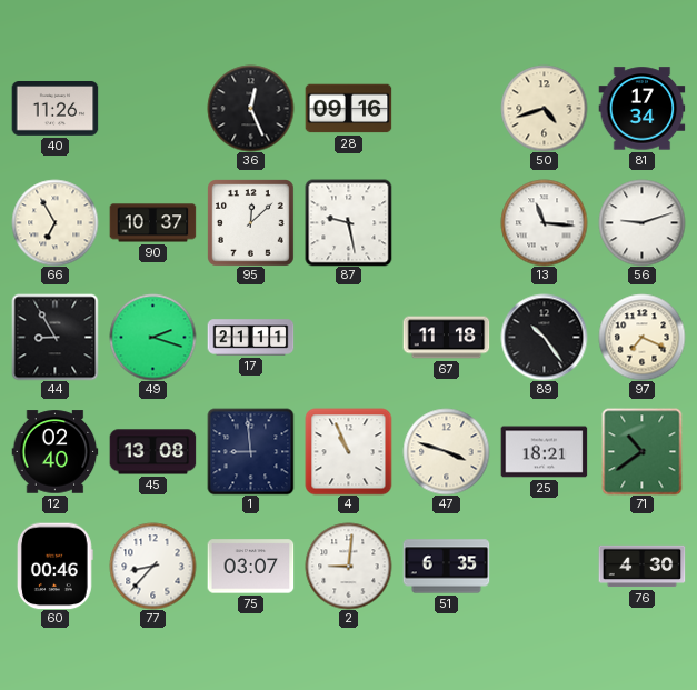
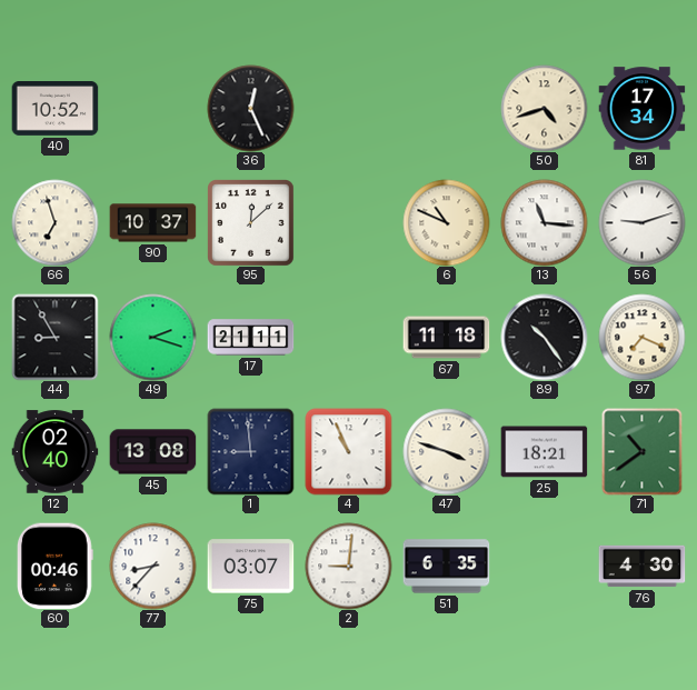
40: 11:26 -> 10:52
28: 09:16 -> none
66: 6:55 -> 6:57
87: 9:28 -> none
6: none -> 10:49
